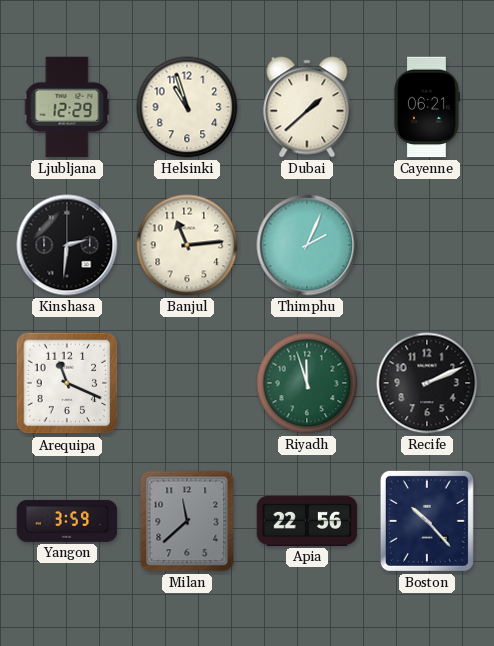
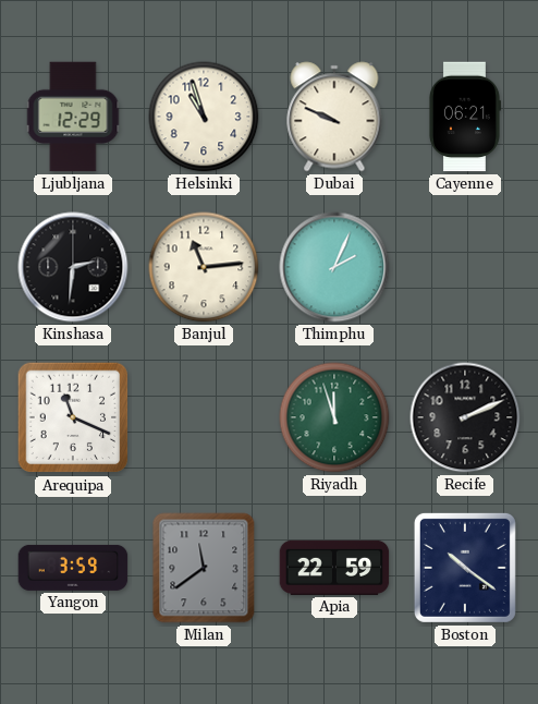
Dubai: 1:38 -> 9:49
Milan: 11:38 -> 11:39
Apia: 22:56 -> 22:59
Boston: 10:23 -> 10:21
